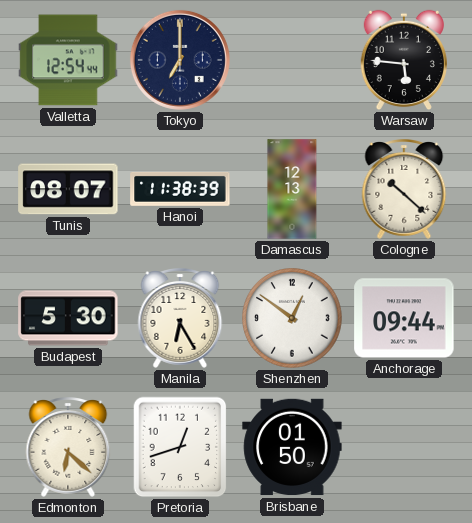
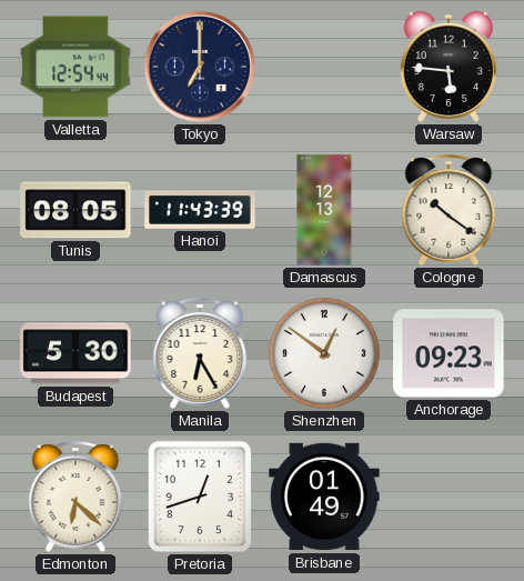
Tunis: 08:07 -> 08:05
Hanoi: 11:38 -> 11:43
Cologne: 10:22 -> 10:21
Anchorage: 09:44 -> 09:23
Brisbane: 01:50 -> 01:49
